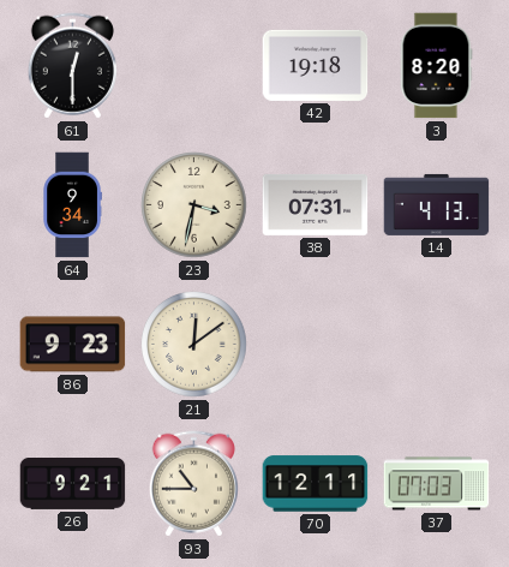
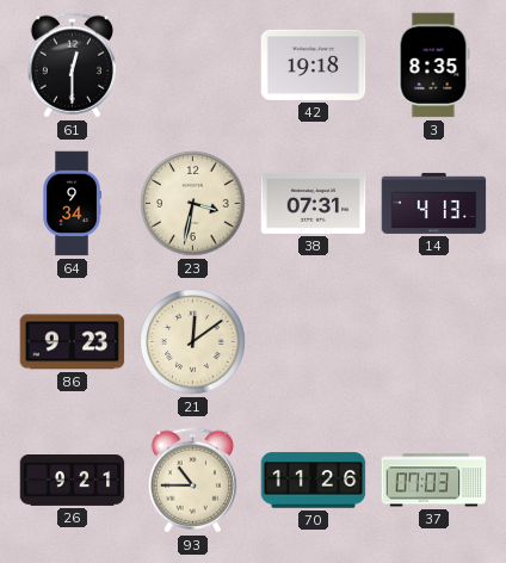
3: 8:20 -> 8:35
70: 12:11 -> 11:26
